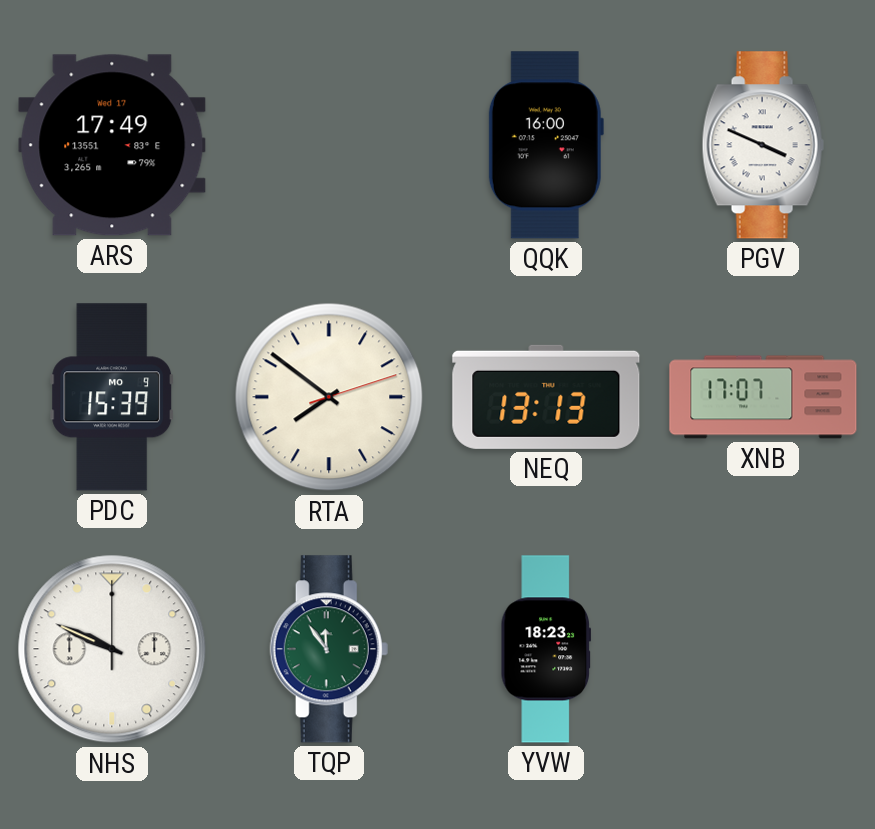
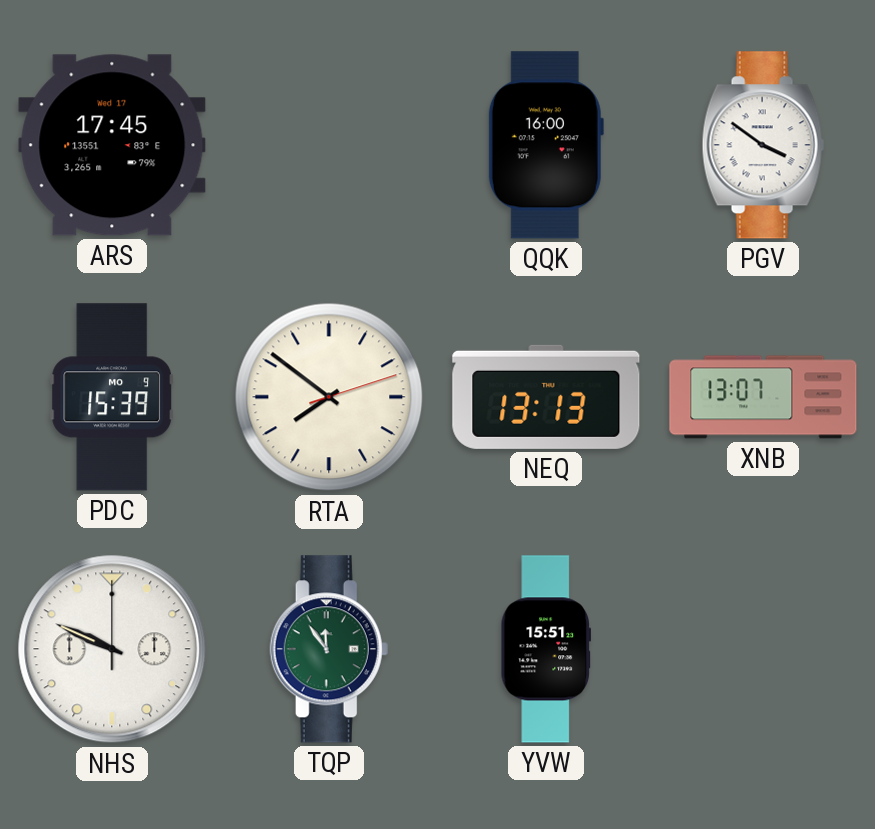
ARS: 17:49 -> 17:45
PGV: 3:49 -> 3:51
XNB: 17:07 -> 13:07
YVW: 18:23 -> 15:51
